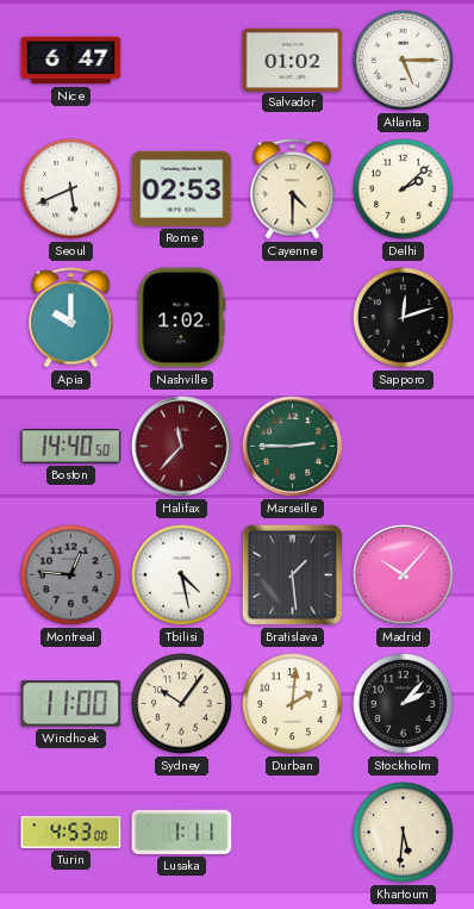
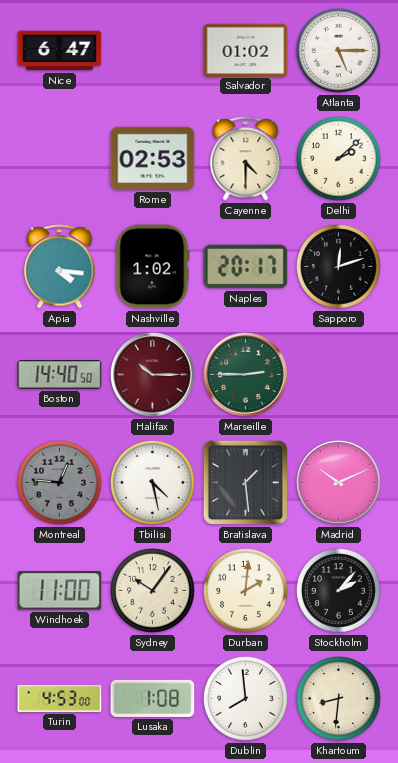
Seoul: 5:41 -> none
Apia: 10:00 -> 4:16
Naples: none -> 20:17
Halifax: 11:37 -> 10:15
Madrid: 10:07 -> 10:11
Lusaka: 1:11 -> 1:08
Dublin: none -> 7:59
Khartoum: 5:31 -> 8:31
